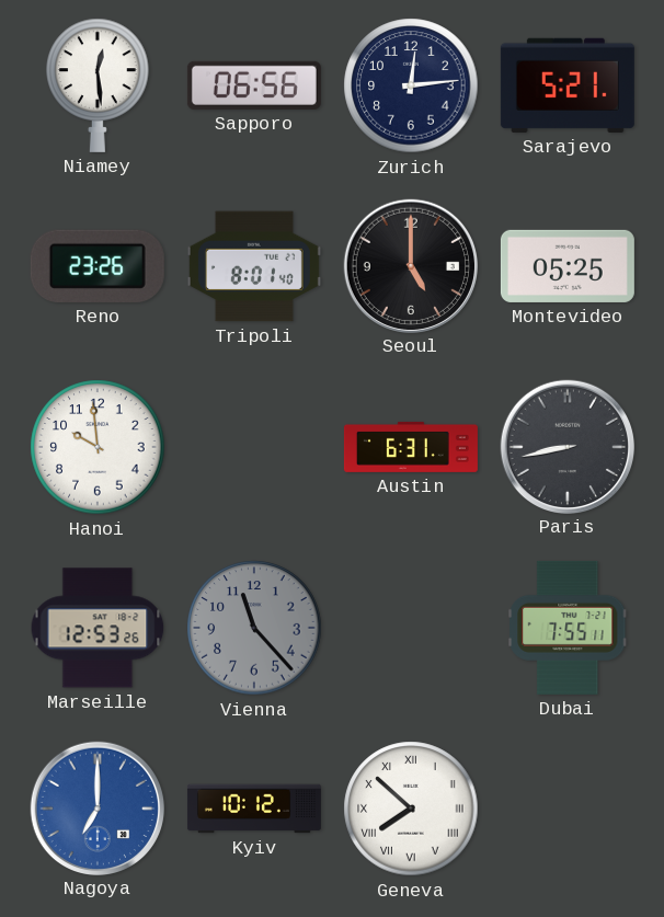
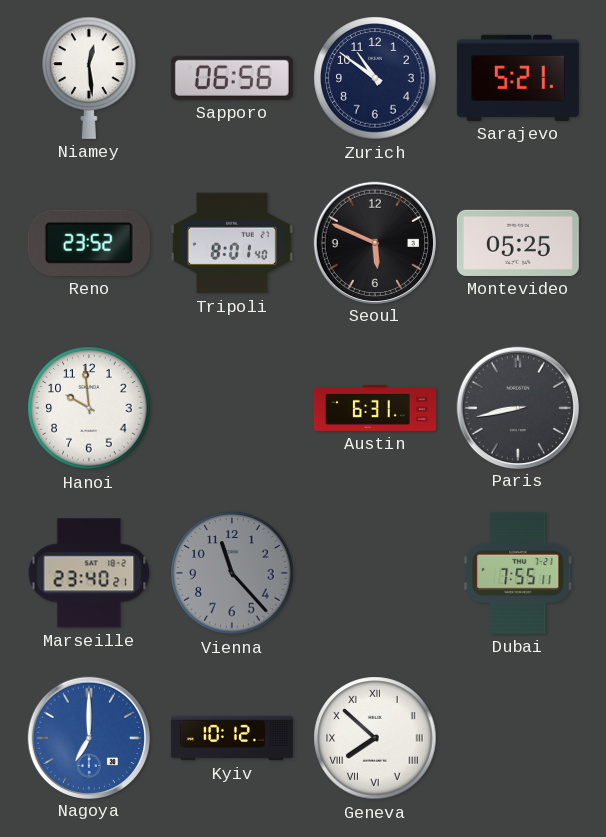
Zurich: 12:14 -> 10:51
Reno: 23:26 -> 23:52
Seoul: 5:00 -> 5:49
Marseille: 12:53 -> 23:40
